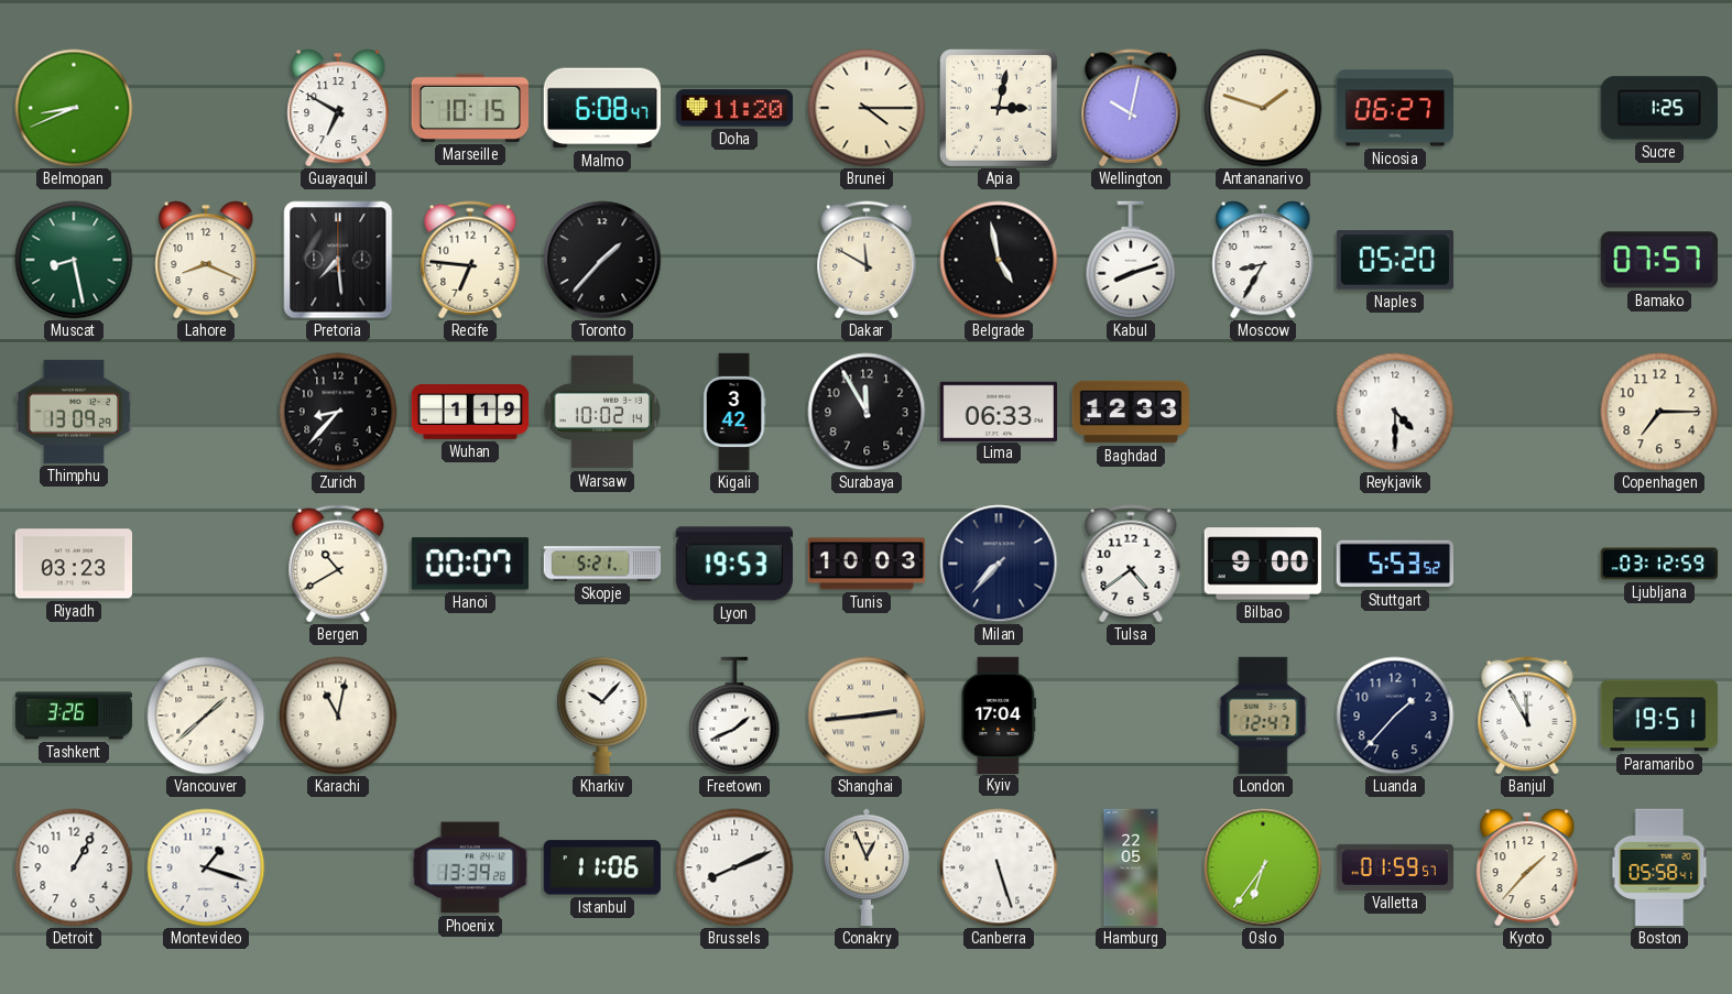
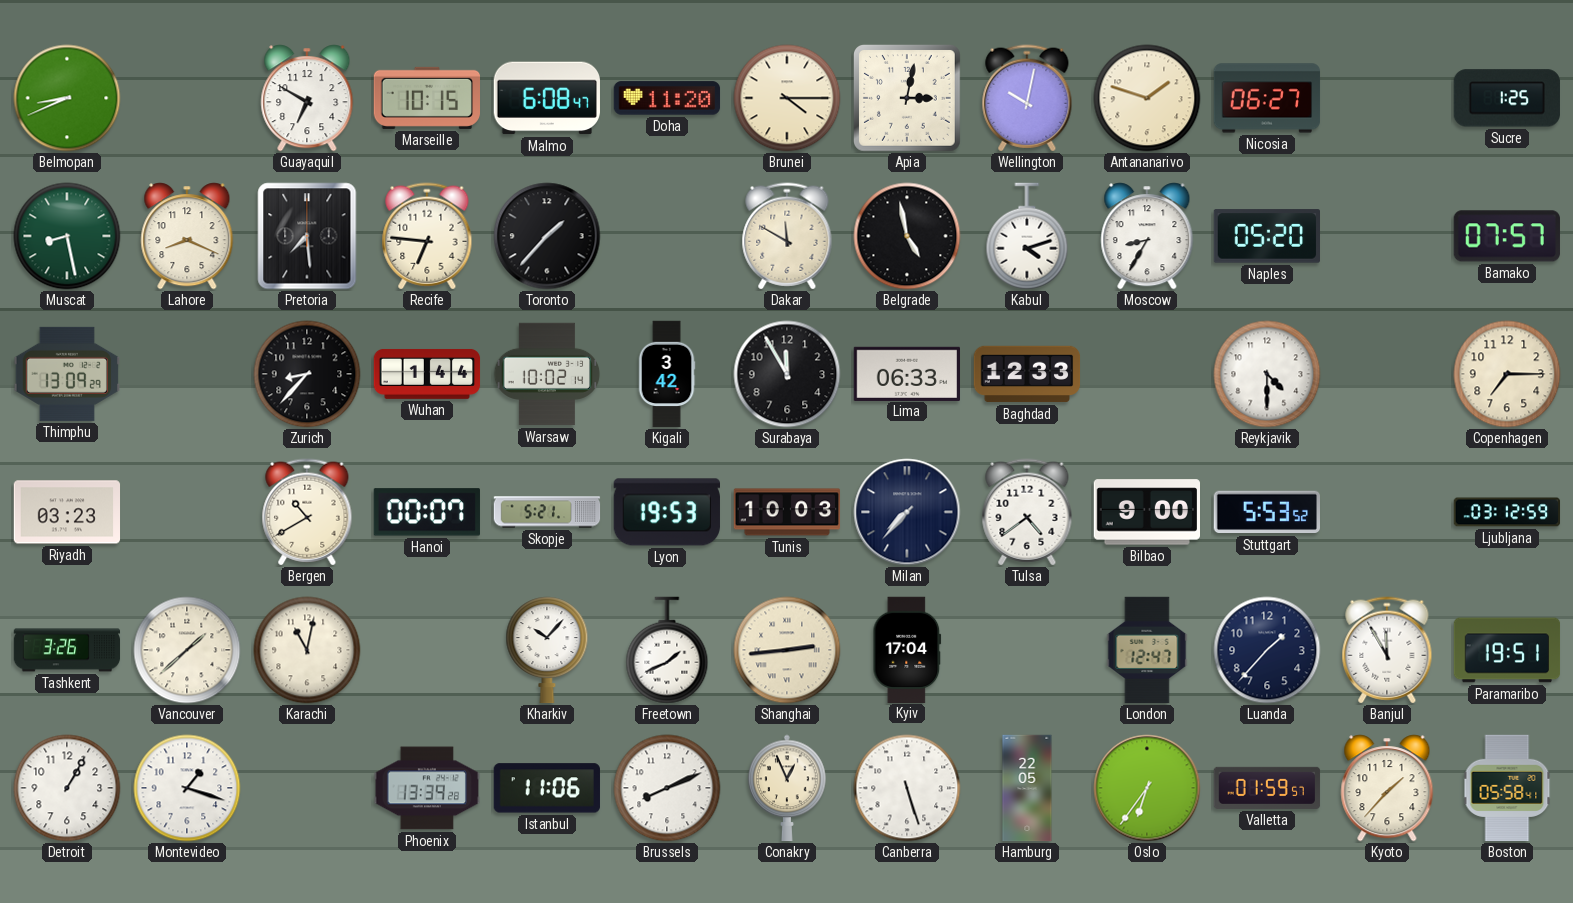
Kabul: 8:12 -> 4:12
Wuhan: 1:19 -> 1:44
